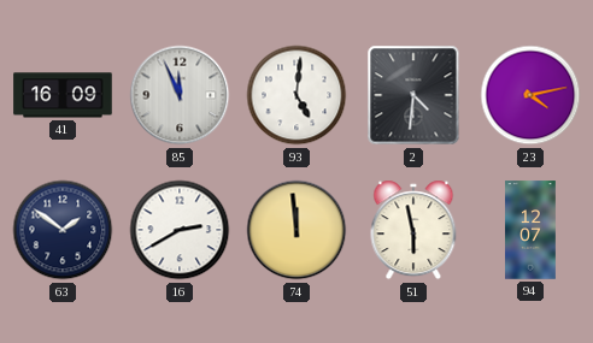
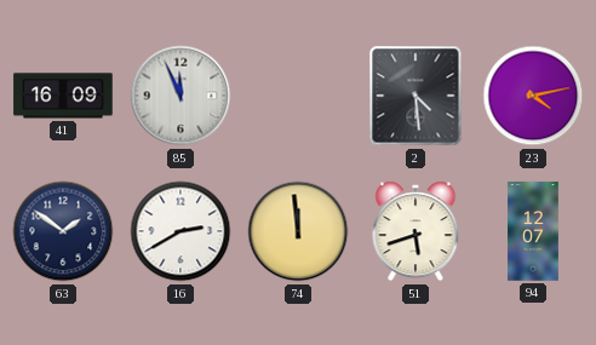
93: 5:01 -> none
2: 4:31 -> 4:29
51: 5:58 -> 5:42
